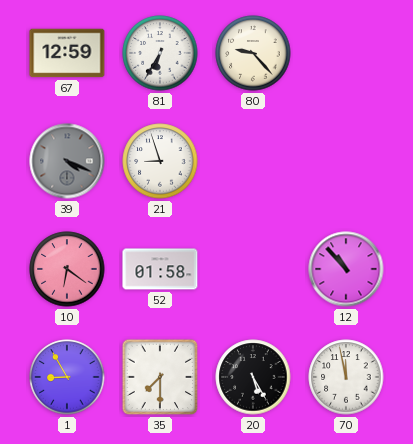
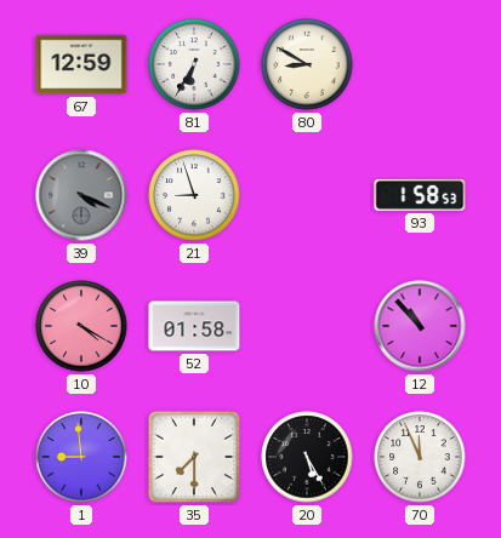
80: 9:23 -> 8:50
93: none -> 1:58
10: 6:21 -> 4:20
1: 8:55 -> 8:59
70: 11:58 -> 11:56
